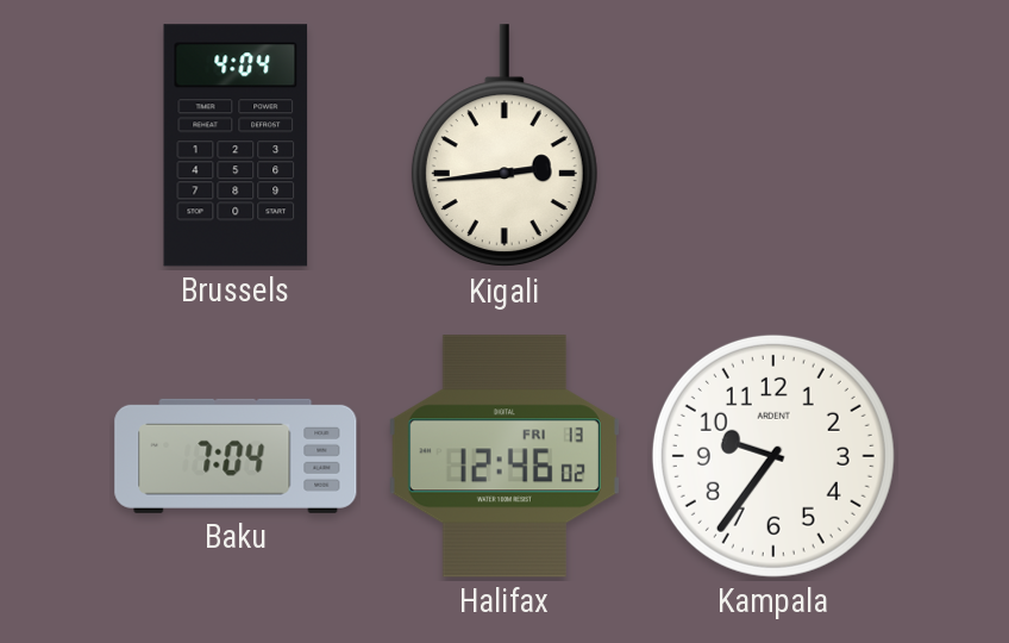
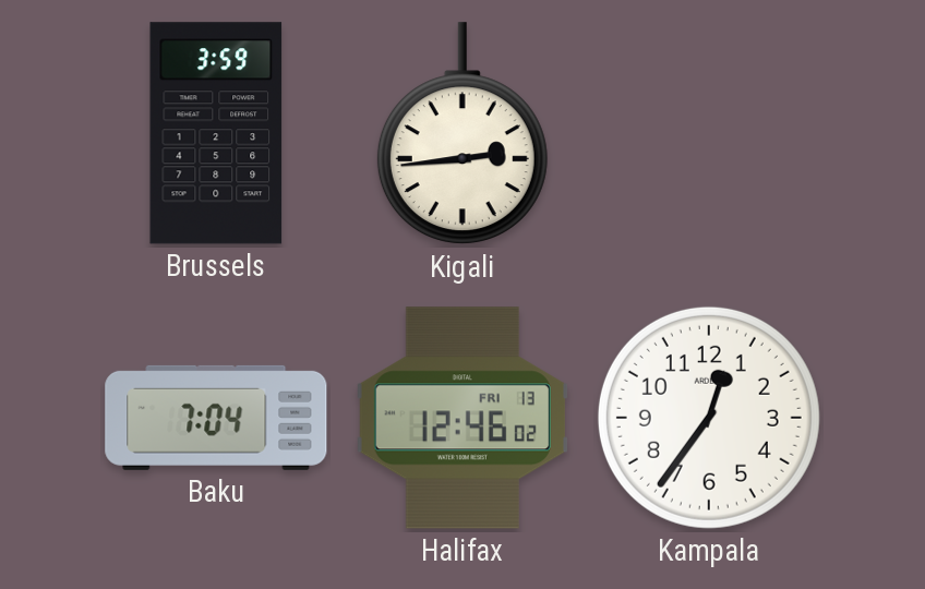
Brussels: 4:04 -> 3:59
Kampala: 9:36 -> 12:36
